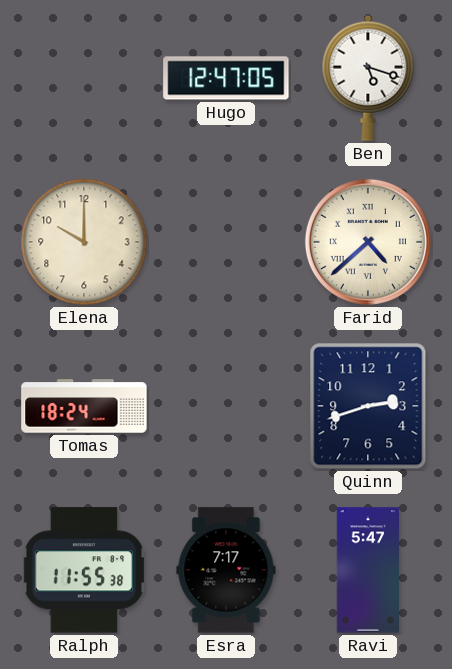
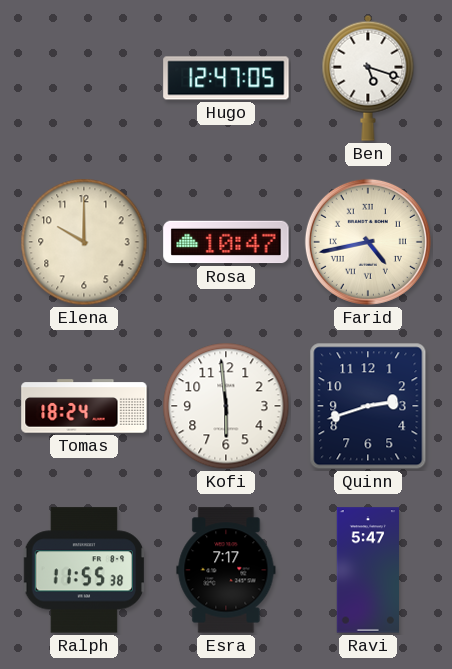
Rosa: none -> 10:47
Farid: 4:38 -> 4:43
Kofi: none -> 5:59
